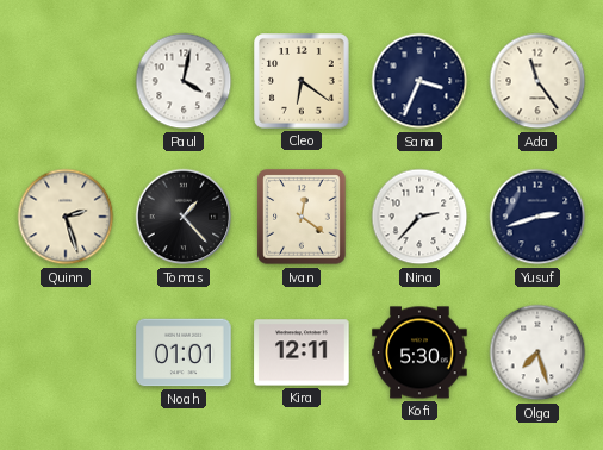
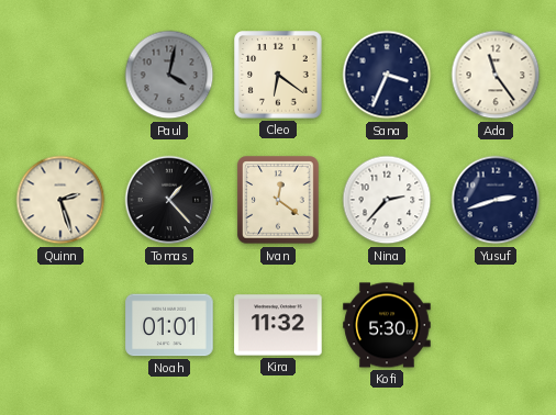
Paul dial: white -> grey
Kira: 12:11 -> 11:32
Olga: 7:27 -> none
